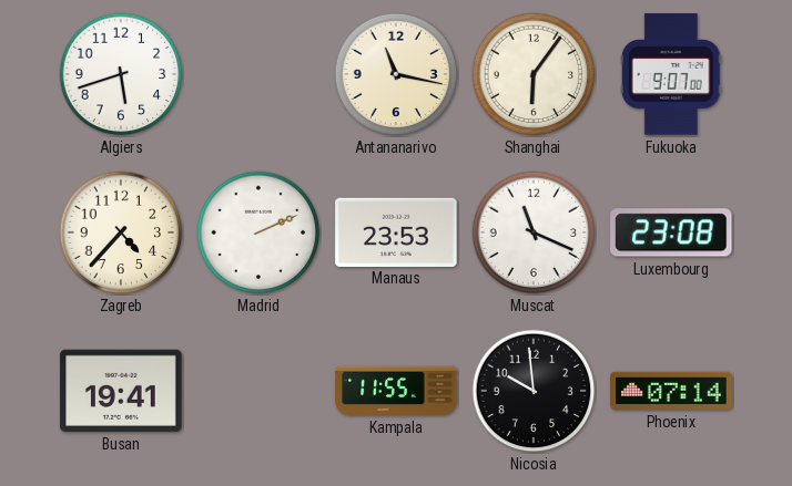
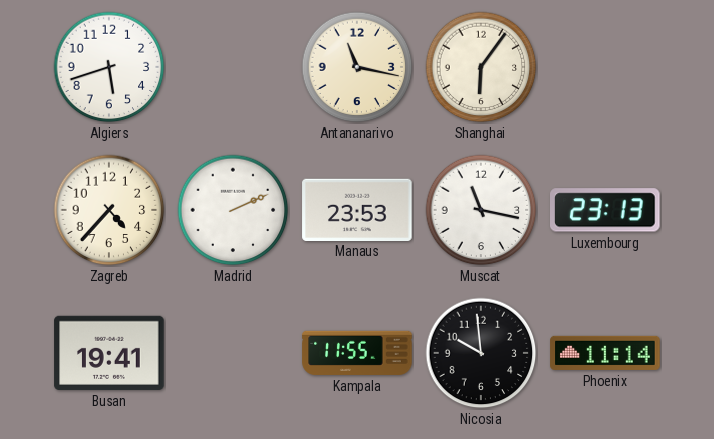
Fukuoka: 9:07 -> none
Muscat: 11:19 -> 11:17
Luxembourg: 23:08 -> 23:13
Phoenix: 07:14 -> 11:14
